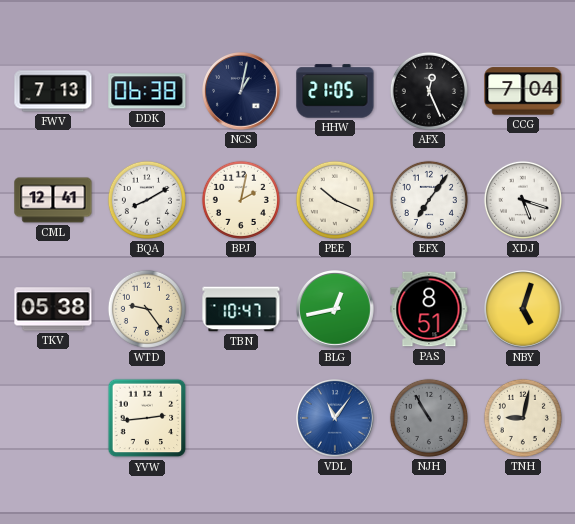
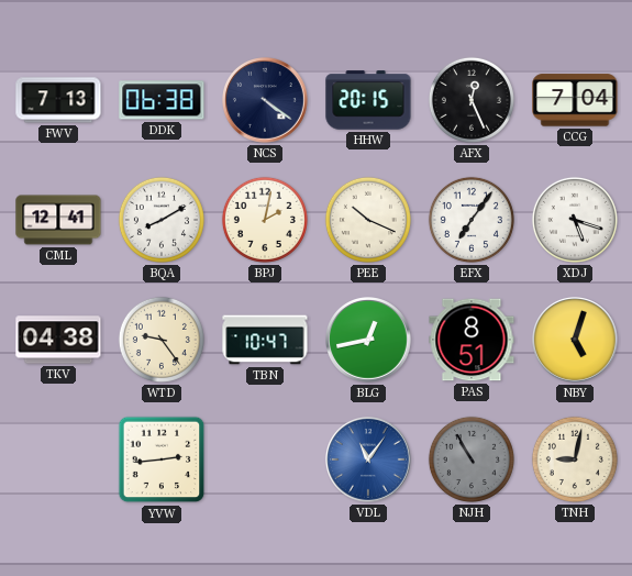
NCS: 1:02 -> 4:21
HHW: 21:05 -> 20:15
TKV: 05:38 -> 04:38
